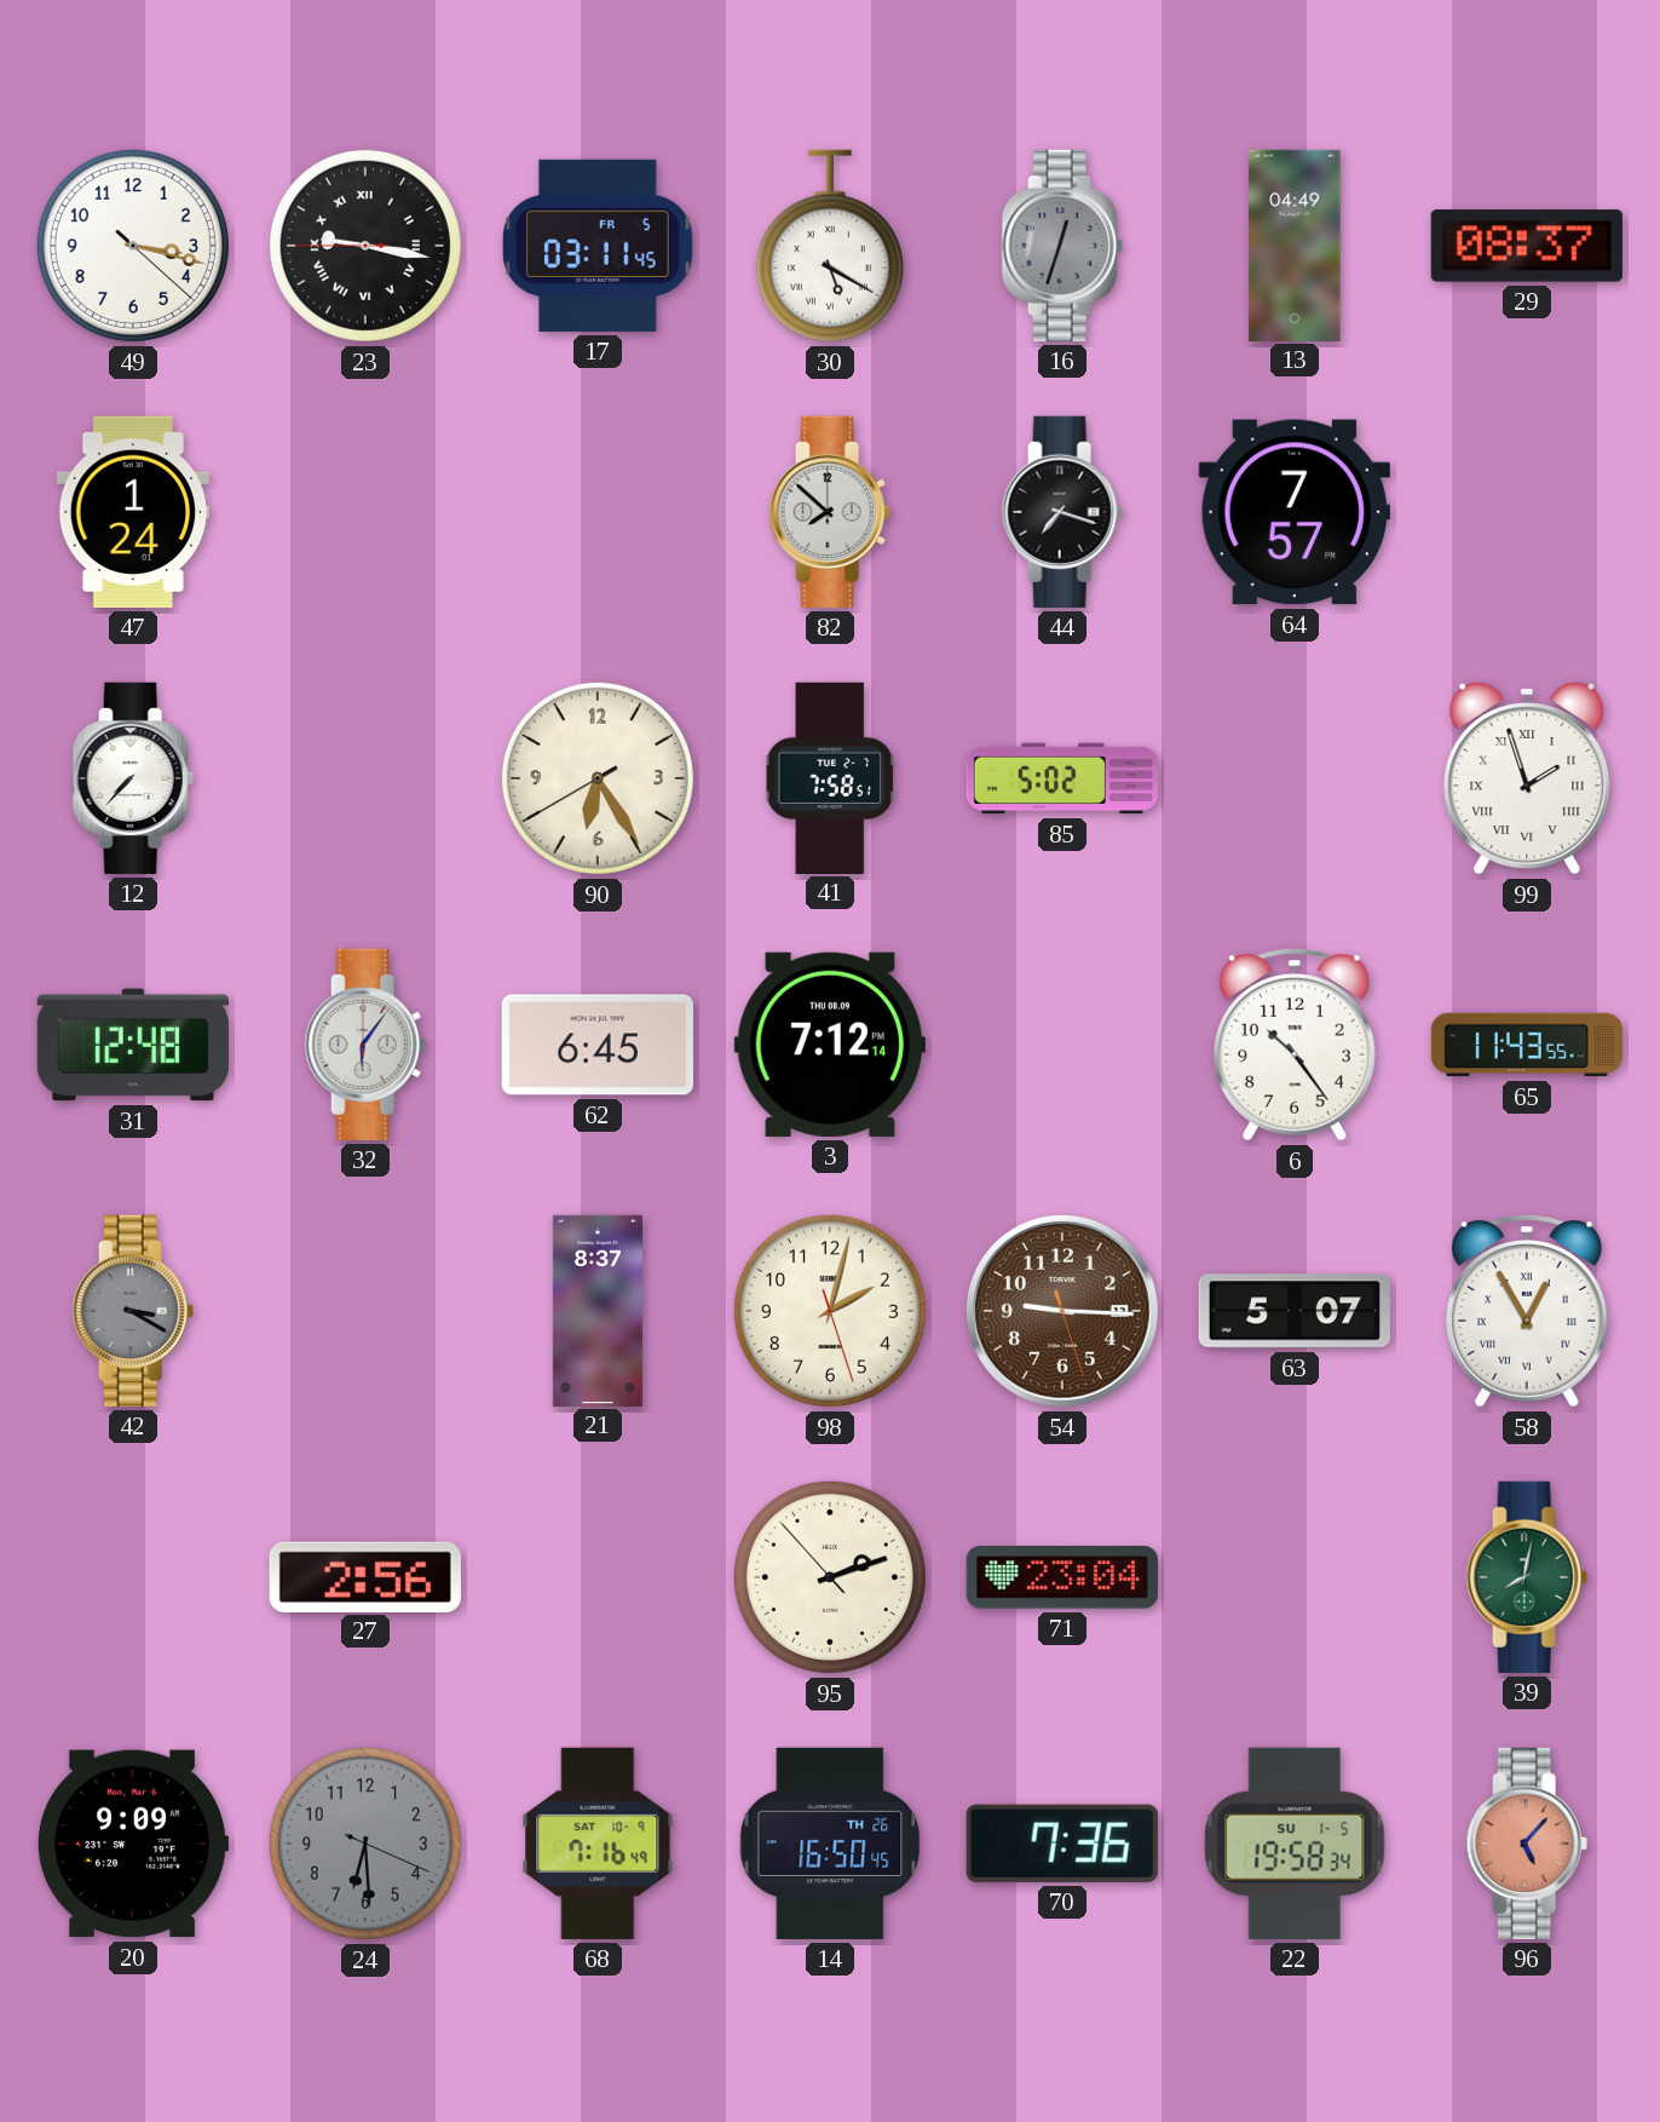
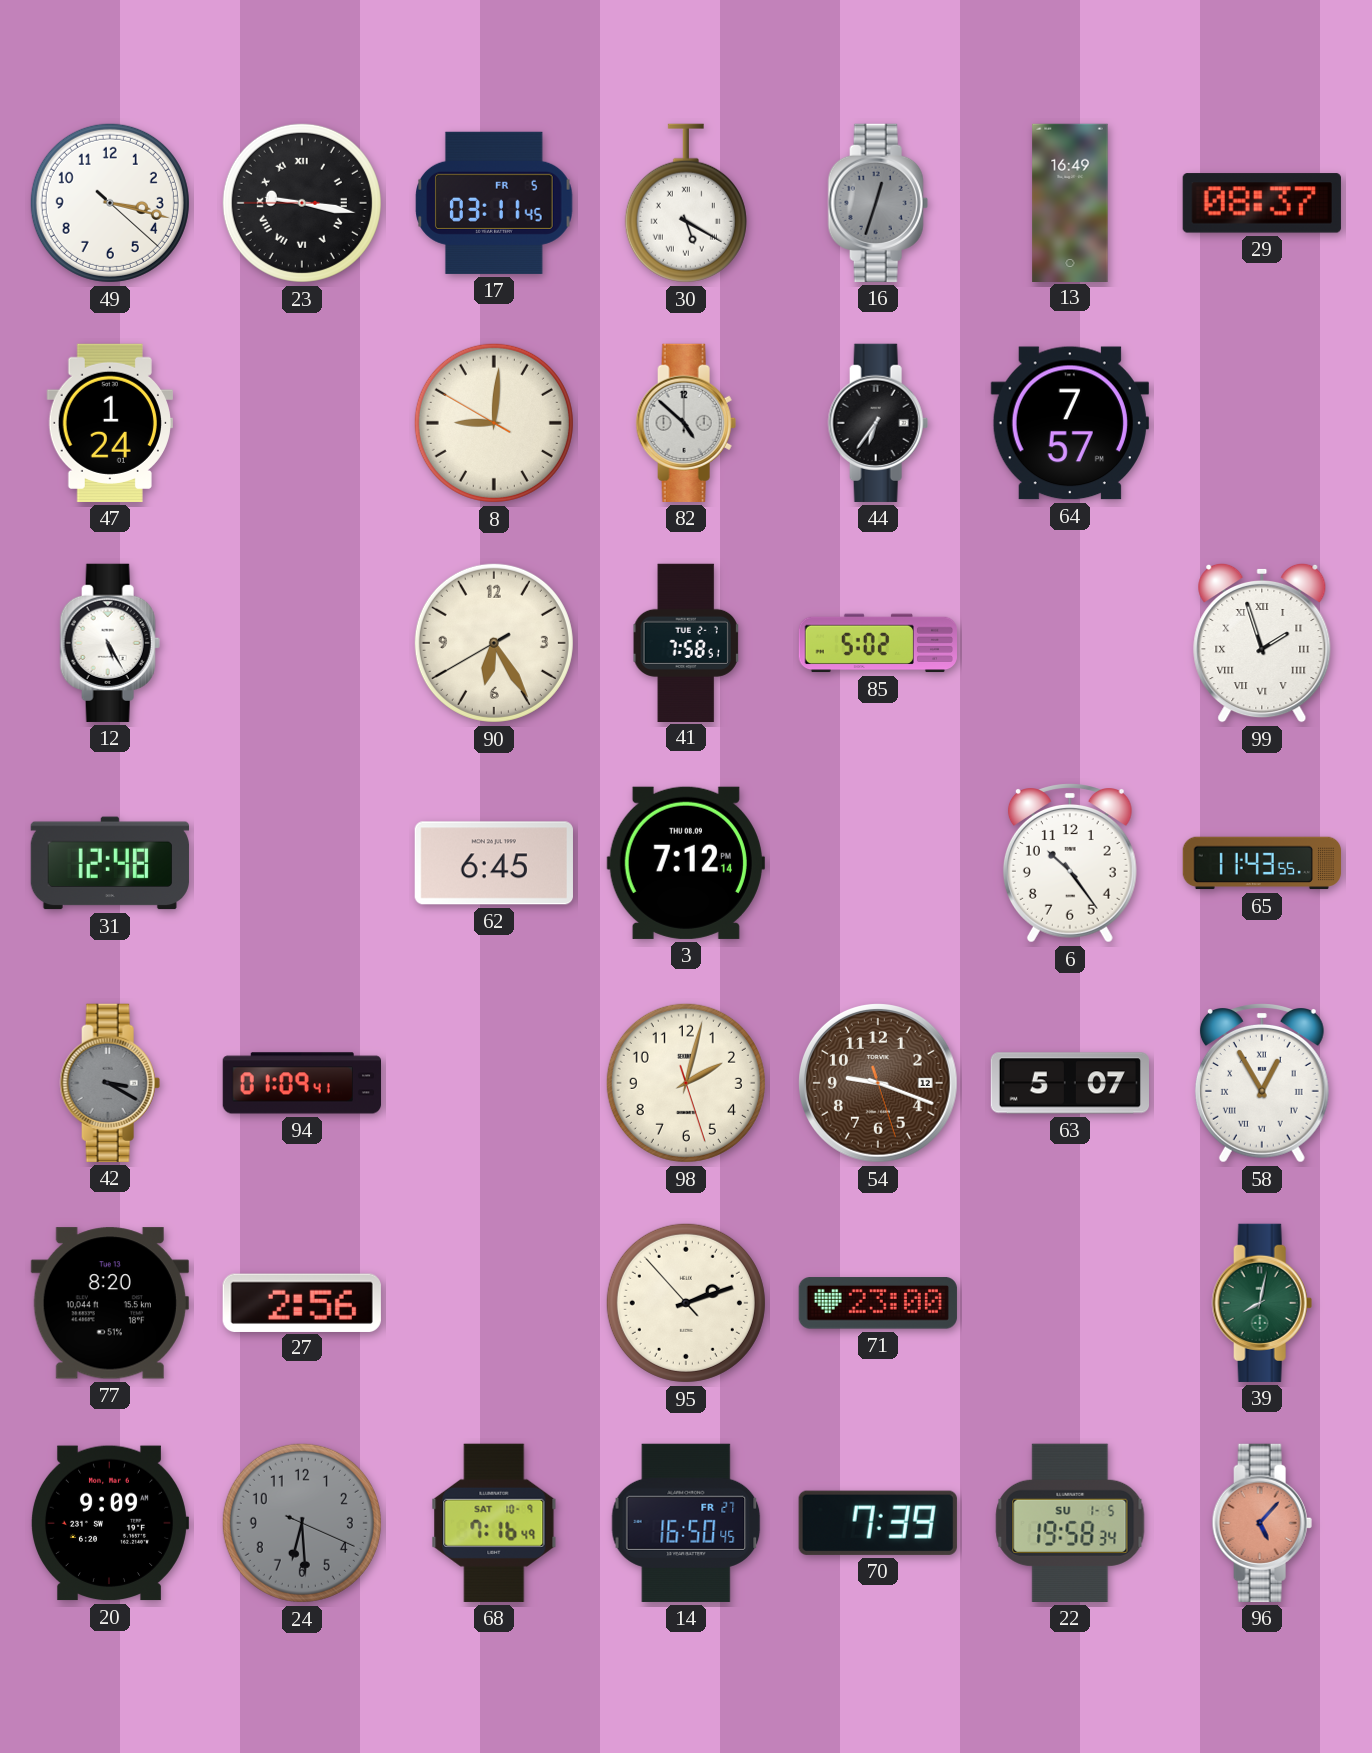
13: 04:49 -> 16:49
8: none -> 9:00
82: 7:52 -> 4:52
44: 7:18 -> 6:36
12: 7:37 -> 5:25
32: 6:06 -> none
94: none -> 01:09
21: 8:37 -> none
54: 9:15 -> 9:18
77: none -> 8:20
71: 23:04 -> 23:00
14 date: TH 26 -> FR 27
70: 7:36 -> 7:39
